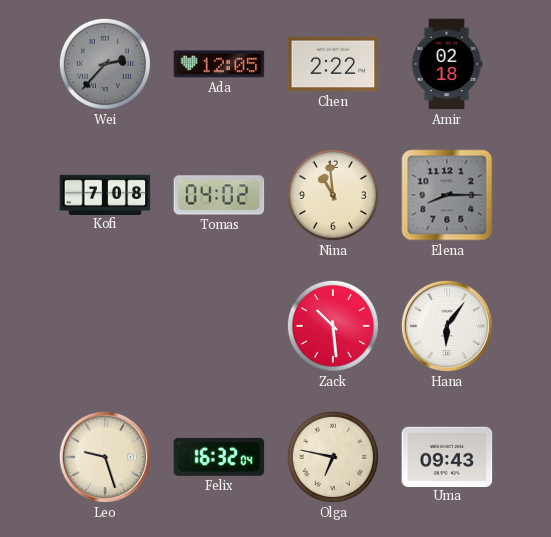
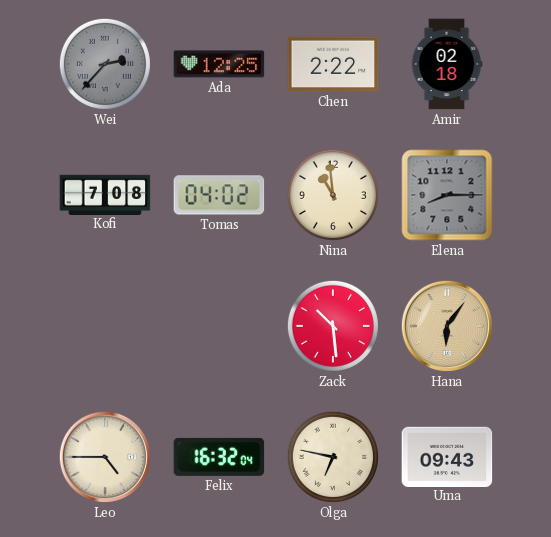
Ada: 12:05 -> 12:25
Hana dial: white -> champagne
Leo: 9:27 -> 4:45
